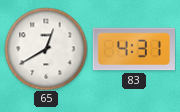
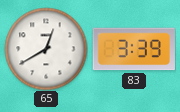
83: 4:31 -> 3:39
